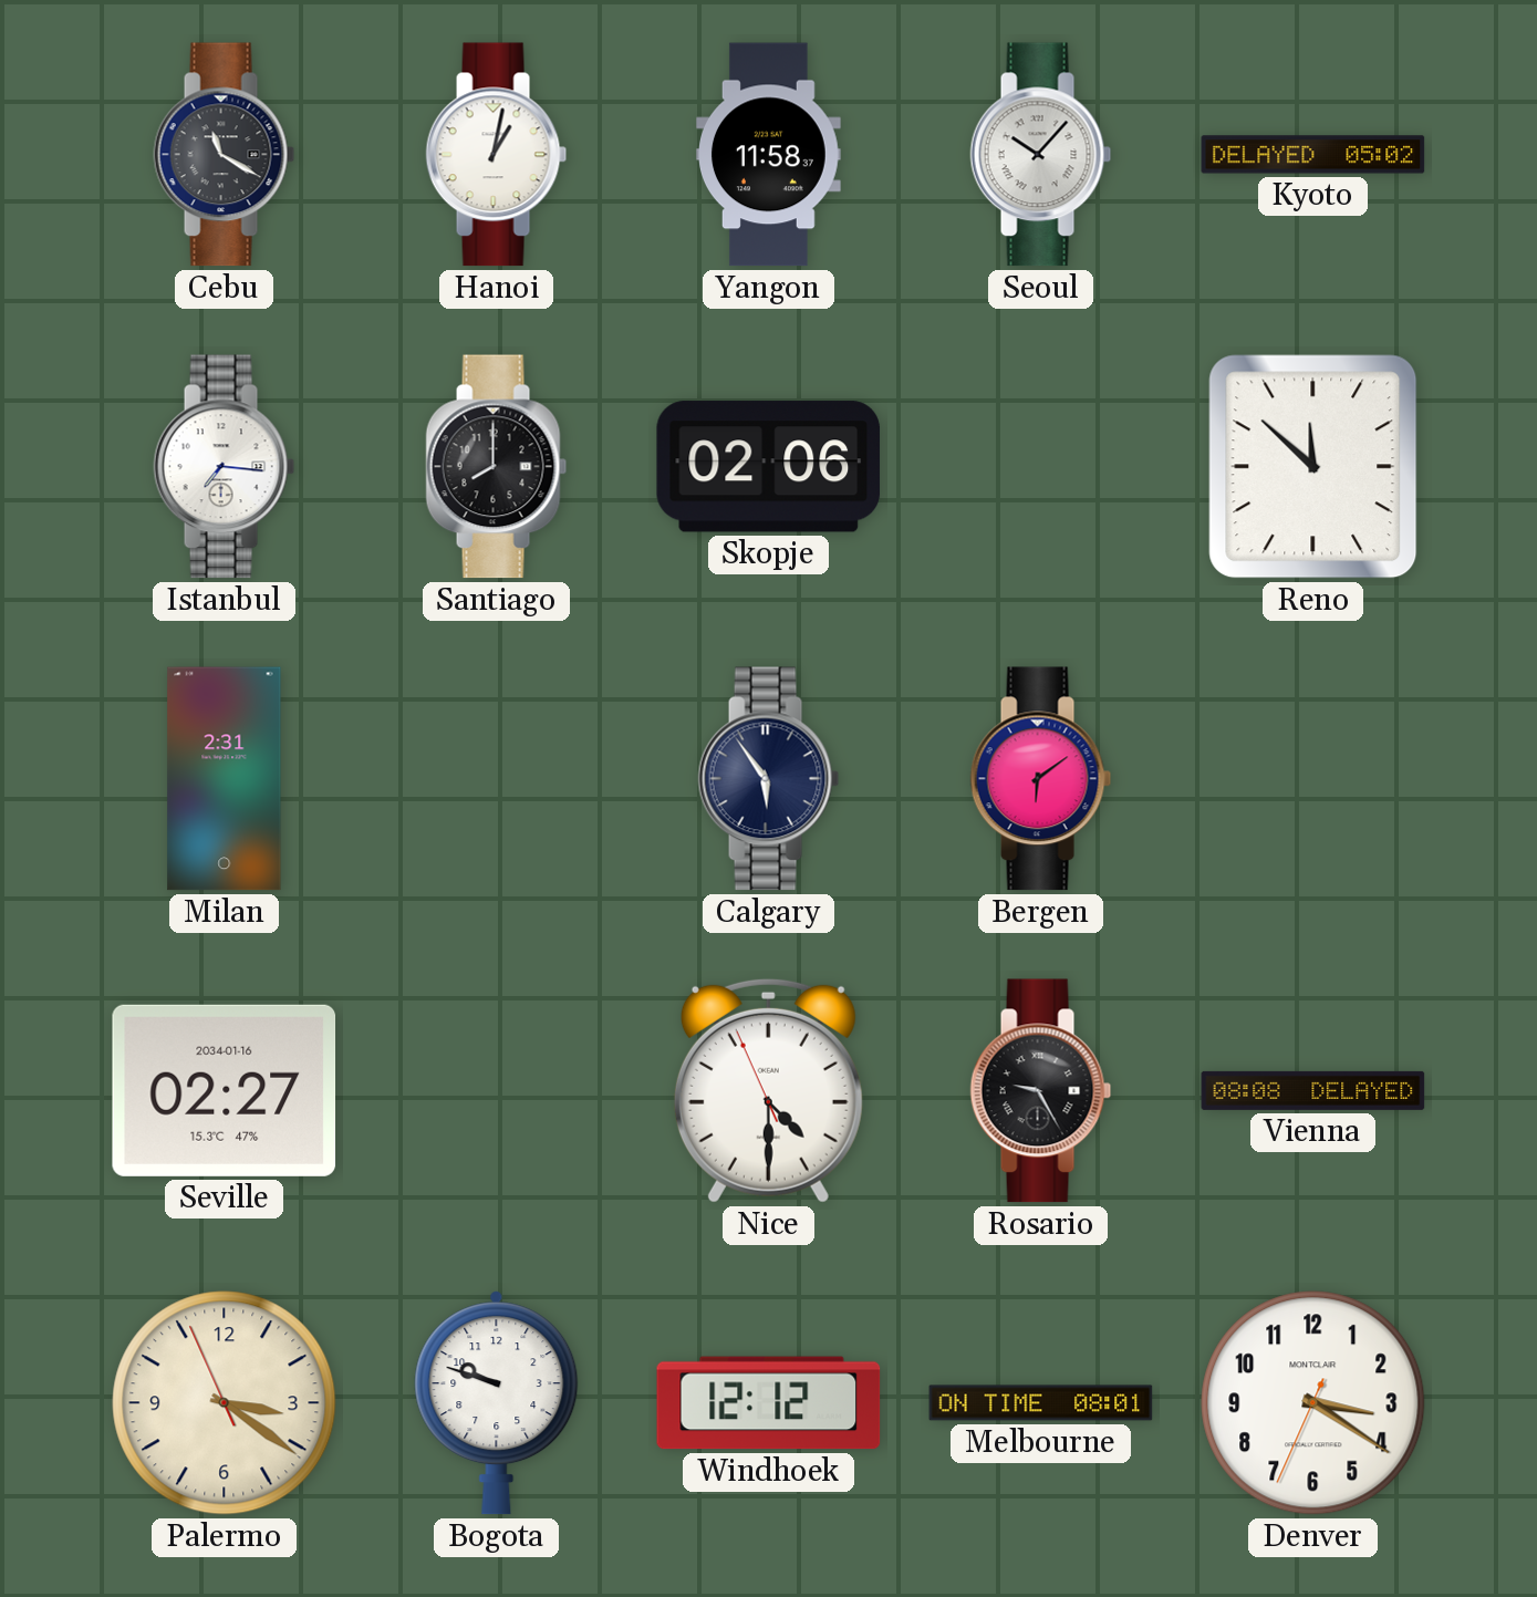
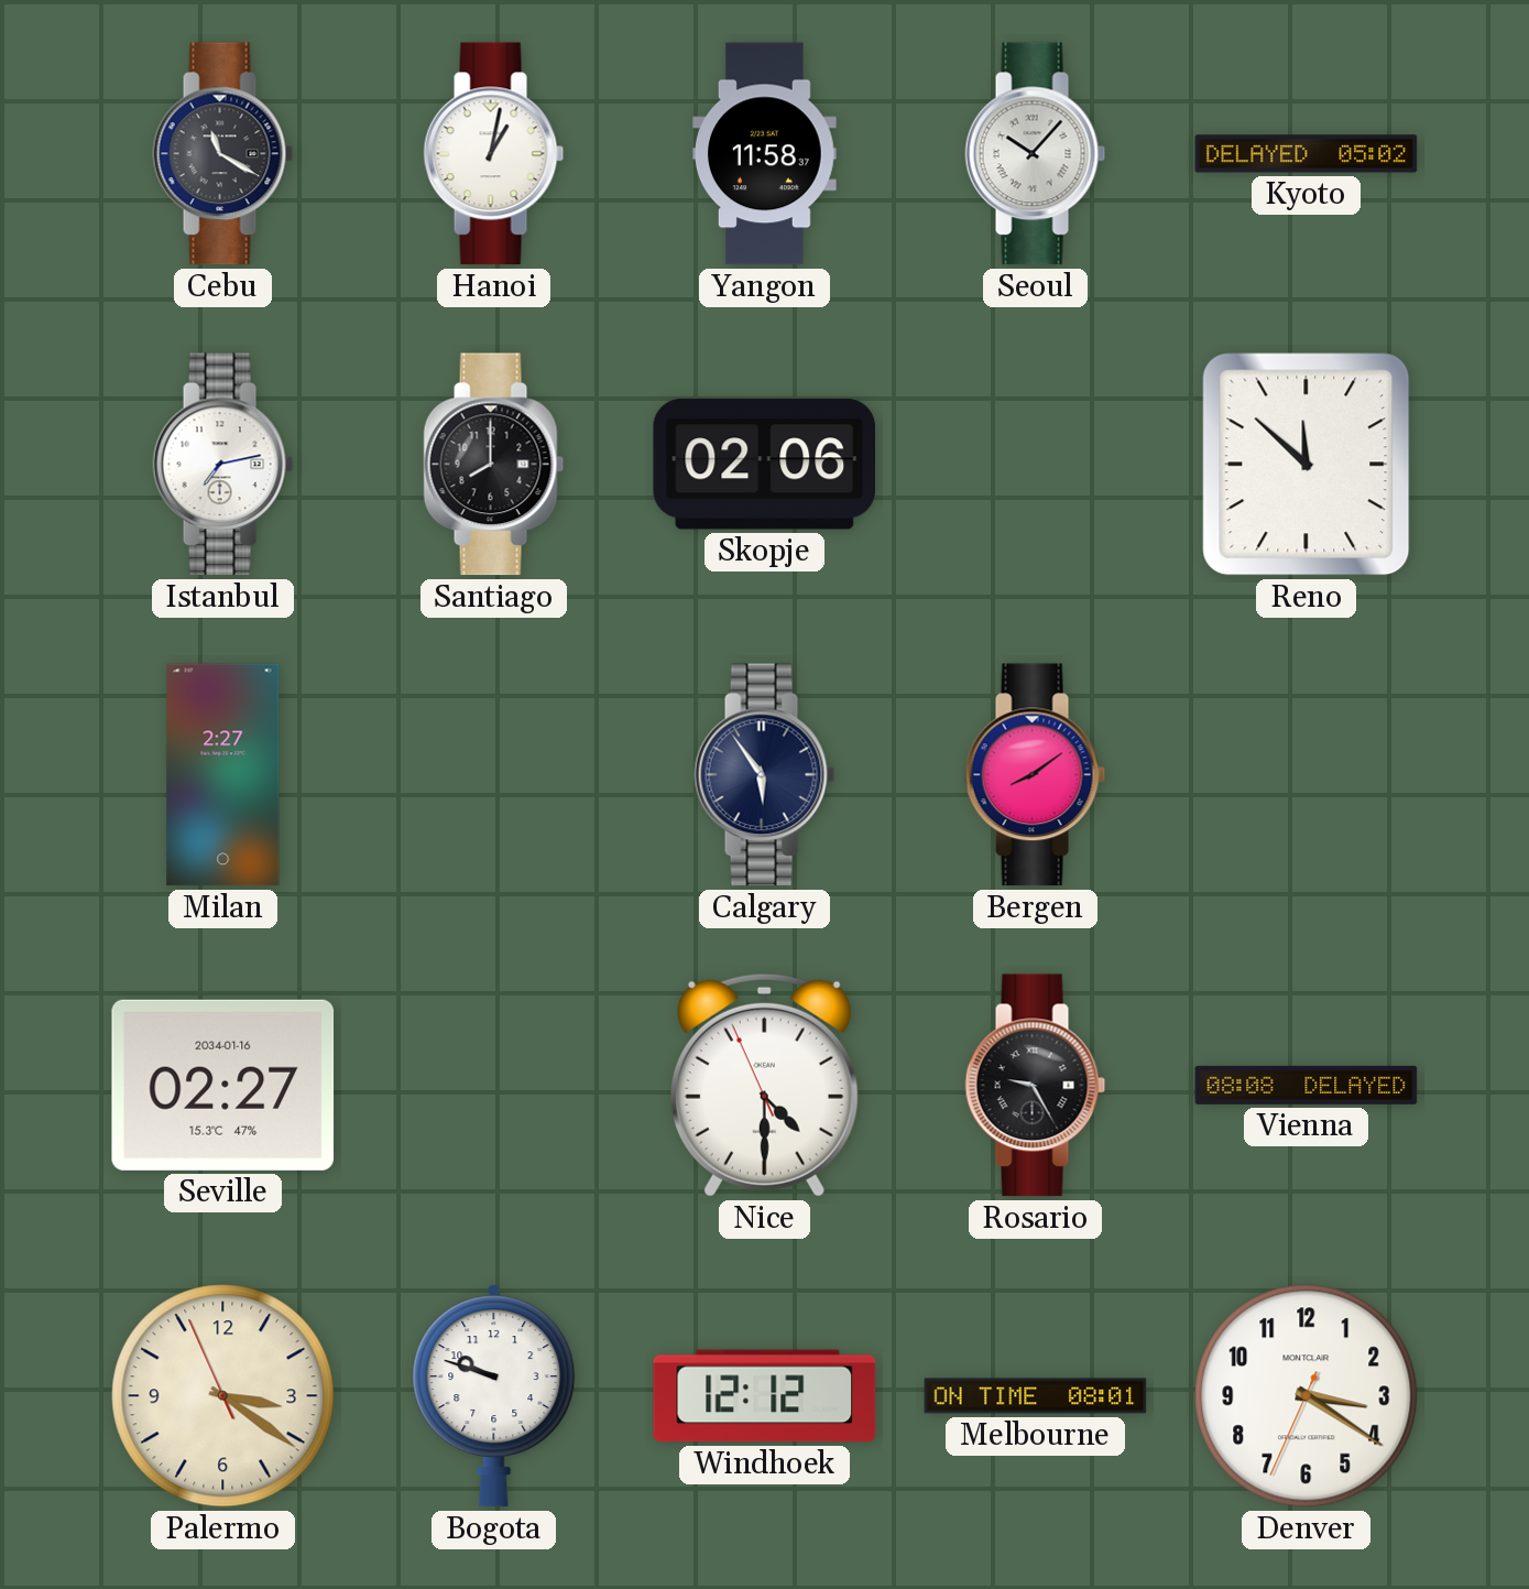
Istanbul: 7:16 -> 7:13
Milan: 2:31 -> 2:27
Bergen: 6:09 -> 8:09
